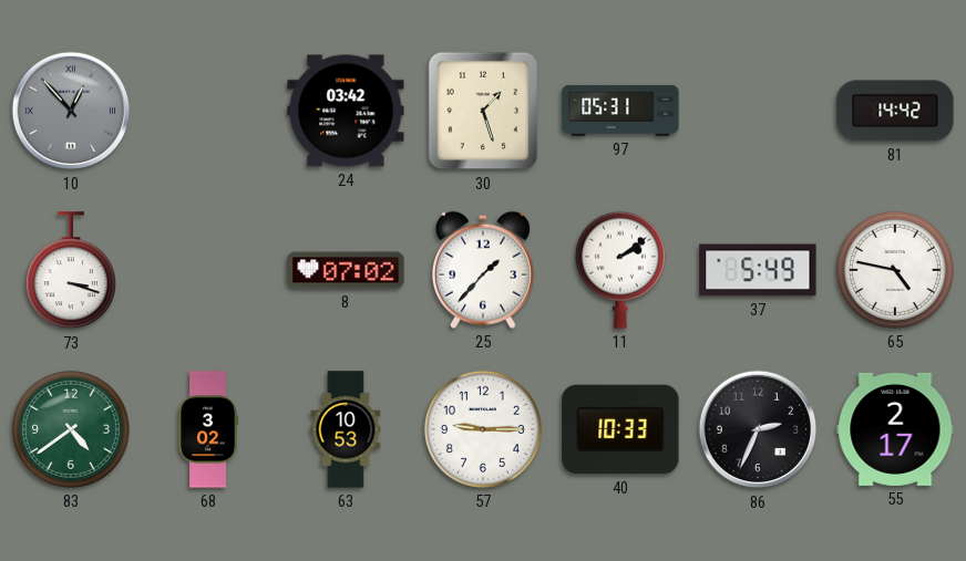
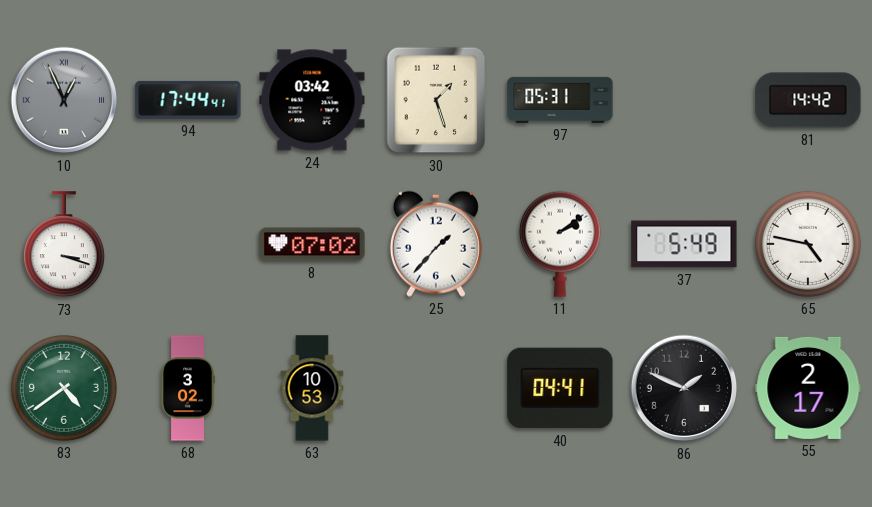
10: 12:53 -> 12:56
94: none -> 17:44
57: 9:15 -> none
40: 10:33 -> 04:41
86: 2:34 -> 1:49
